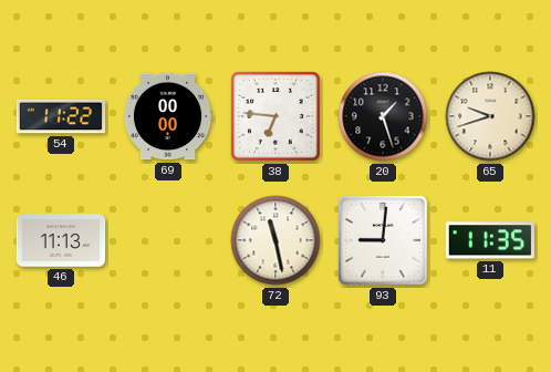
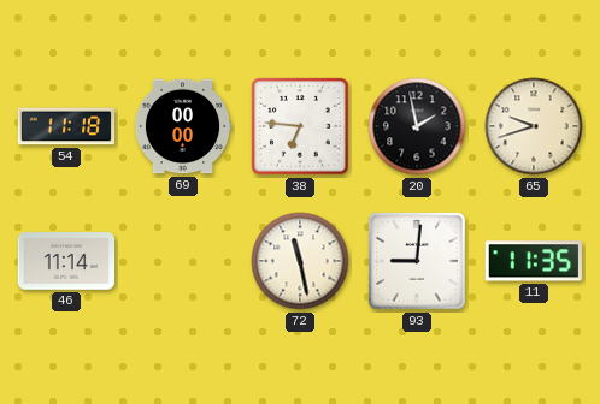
54: 11:22 -> 11:18
20: 1:27 -> 1:58
46: 11:13 -> 11:14
